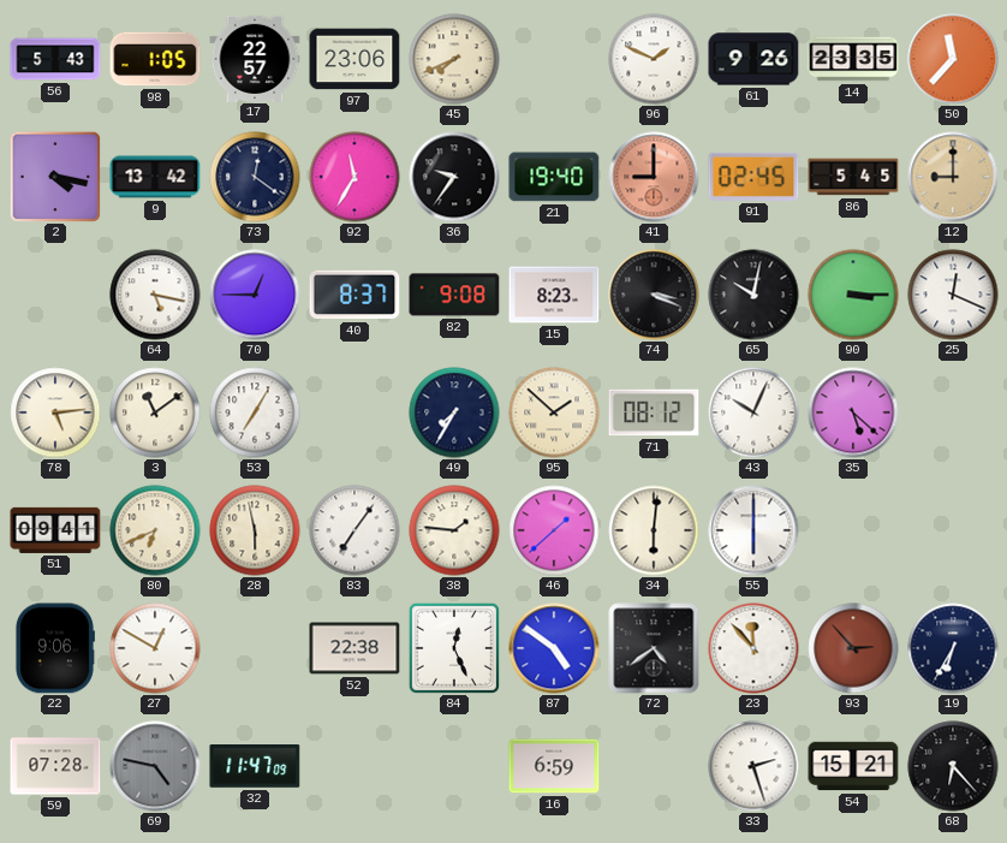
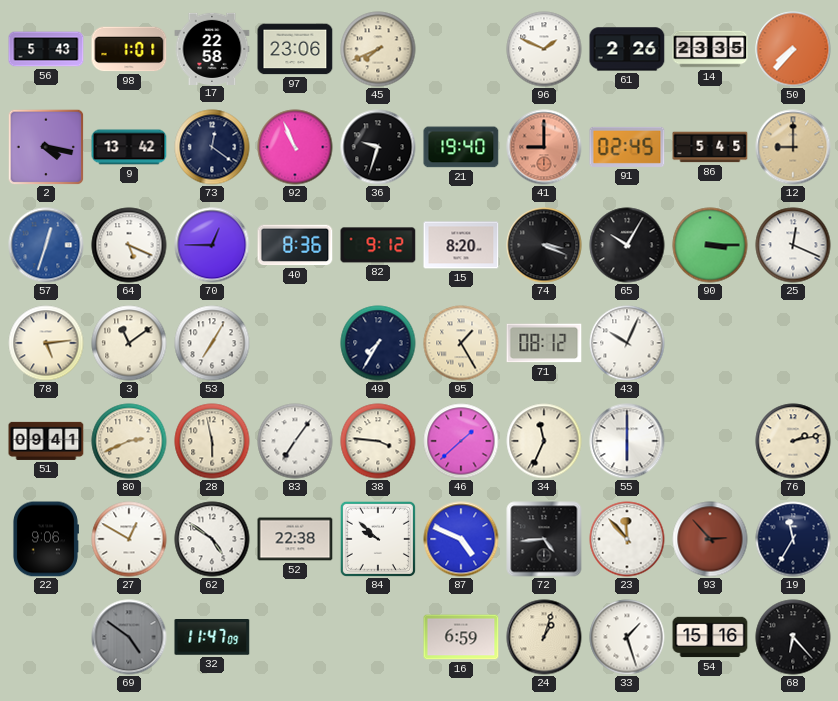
98: 1:05 -> 1:01
17: 22:57 -> 22:58
61: 9:26 -> 2:26
50: 11:37 -> 7:37
92: 11:35 -> 10:56
36: 9:36 -> 9:33
57: none -> 12:33
64: 5:17 -> 5:19
40: 8:37 -> 8:36
82: 9:08 -> 9:12
15: 8:23 -> 8:20
65: 10:02 -> 10:05
95: 1:52 -> 1:25
35: 5:22 -> none
80: 6:41 -> 2:41
38: 1:46 -> 3:46
34: 6:01 -> 11:34
76: none -> 2:13
62: none -> 4:51
84: 12:26 -> 9:52
87: 4:51 -> 4:49
72: 4:39 -> 4:44
19: 6:35 -> 11:35
59: 07:28 -> none
69: 4:47 -> 4:51
24: none -> 1:03
33: 2:27 -> 1:27
54: 15:21 -> 15:16
